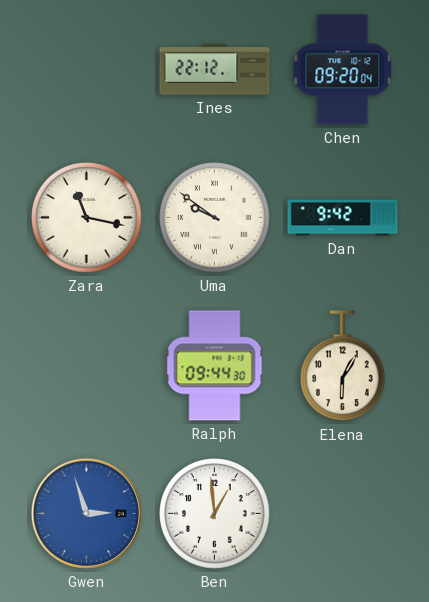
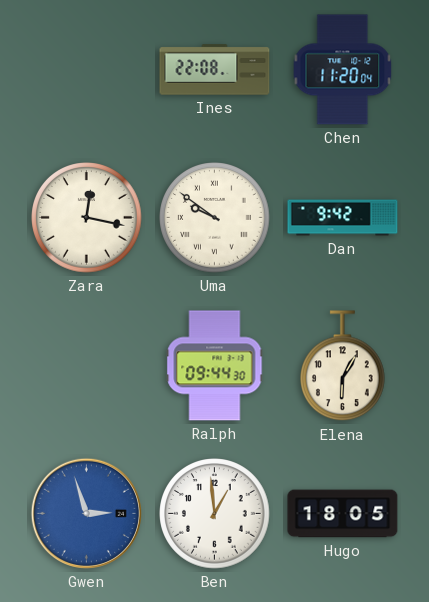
Ines: 22:12 -> 22:08
Chen: 09:20 -> 11:20
Zara: 11:17 -> 12:17
Hugo: none -> 18:05
